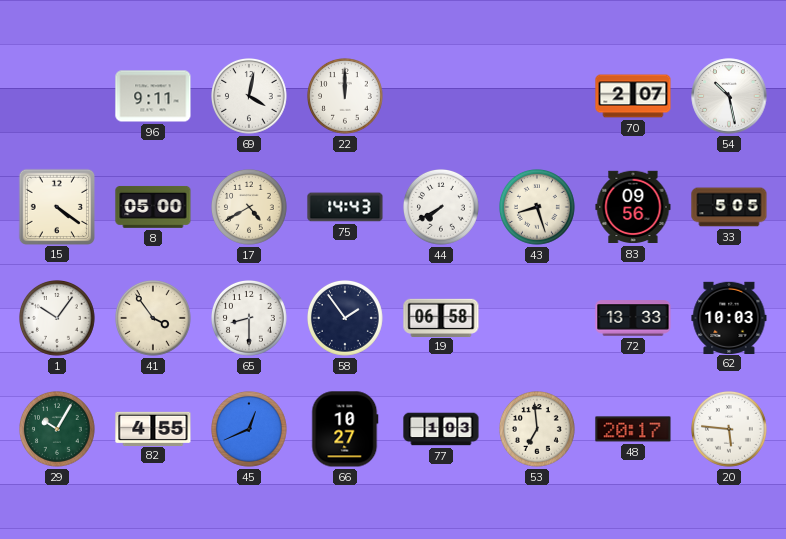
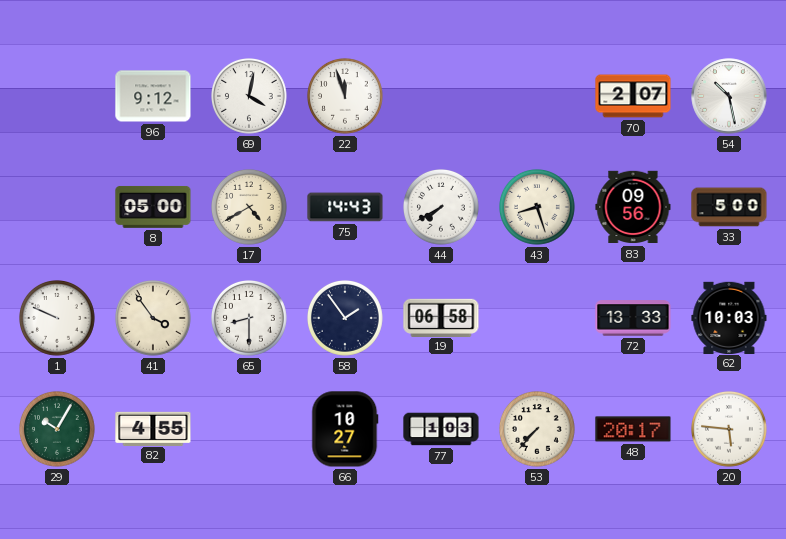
96: 9:11 -> 9:12
22: 12:00 -> 11:57
15: 4:21 -> none
33: 5:05 -> 5:00
1: 10:06 -> 9:49
45: 12:41 -> none
53: 6:59 -> 7:37
